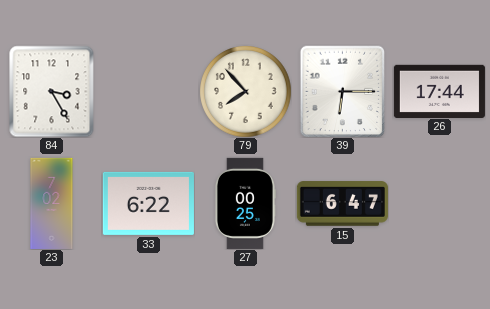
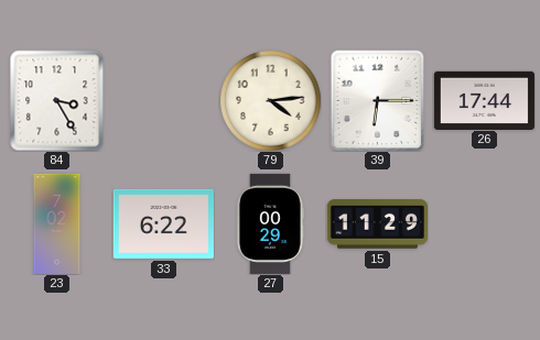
79: 7:53 -> 4:14
27: 00:25 -> 00:29
15: 6:47 -> 11:29
